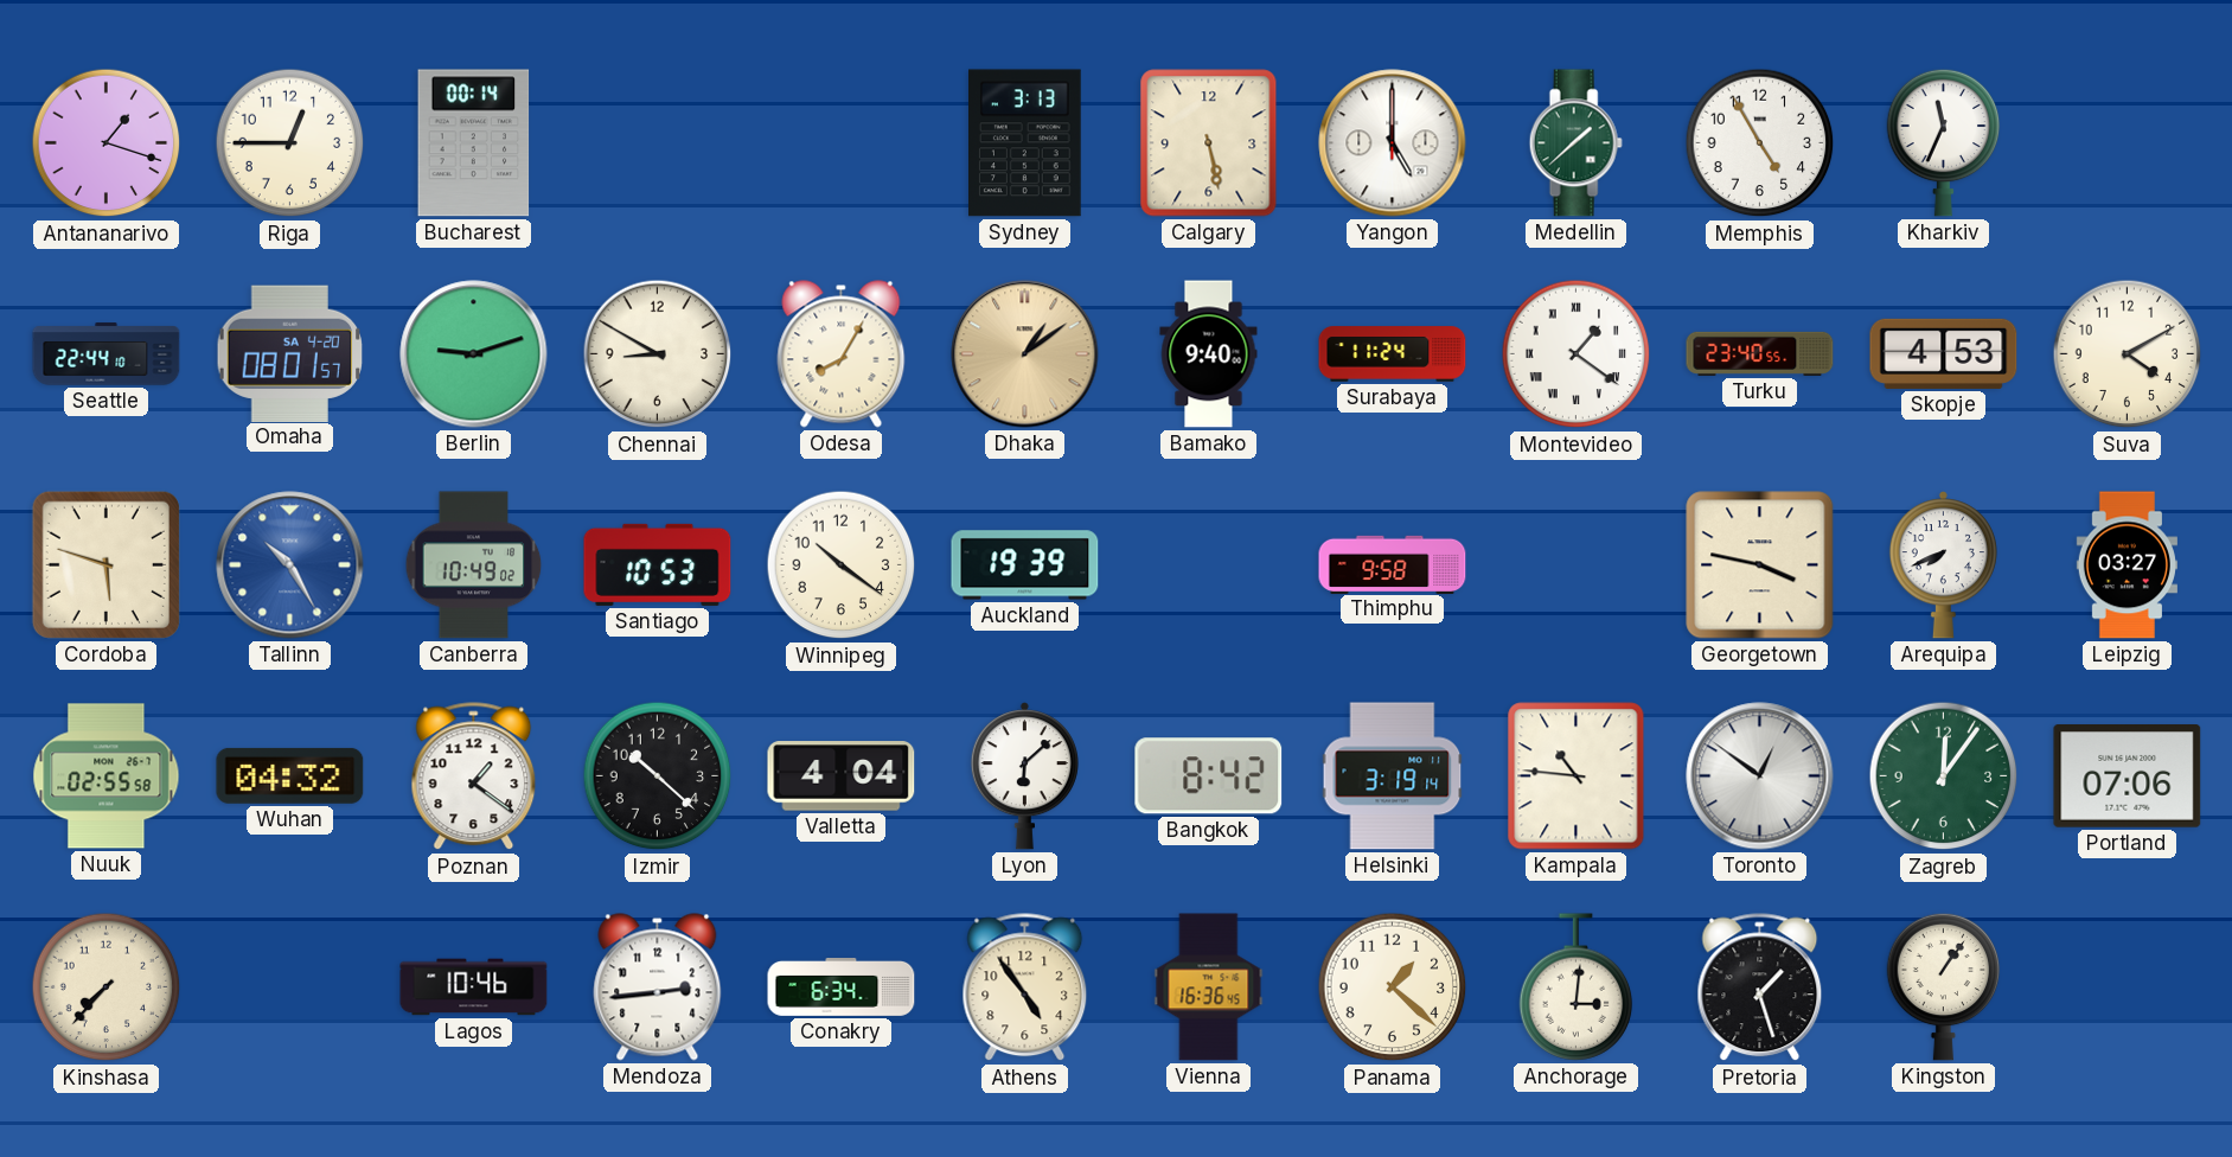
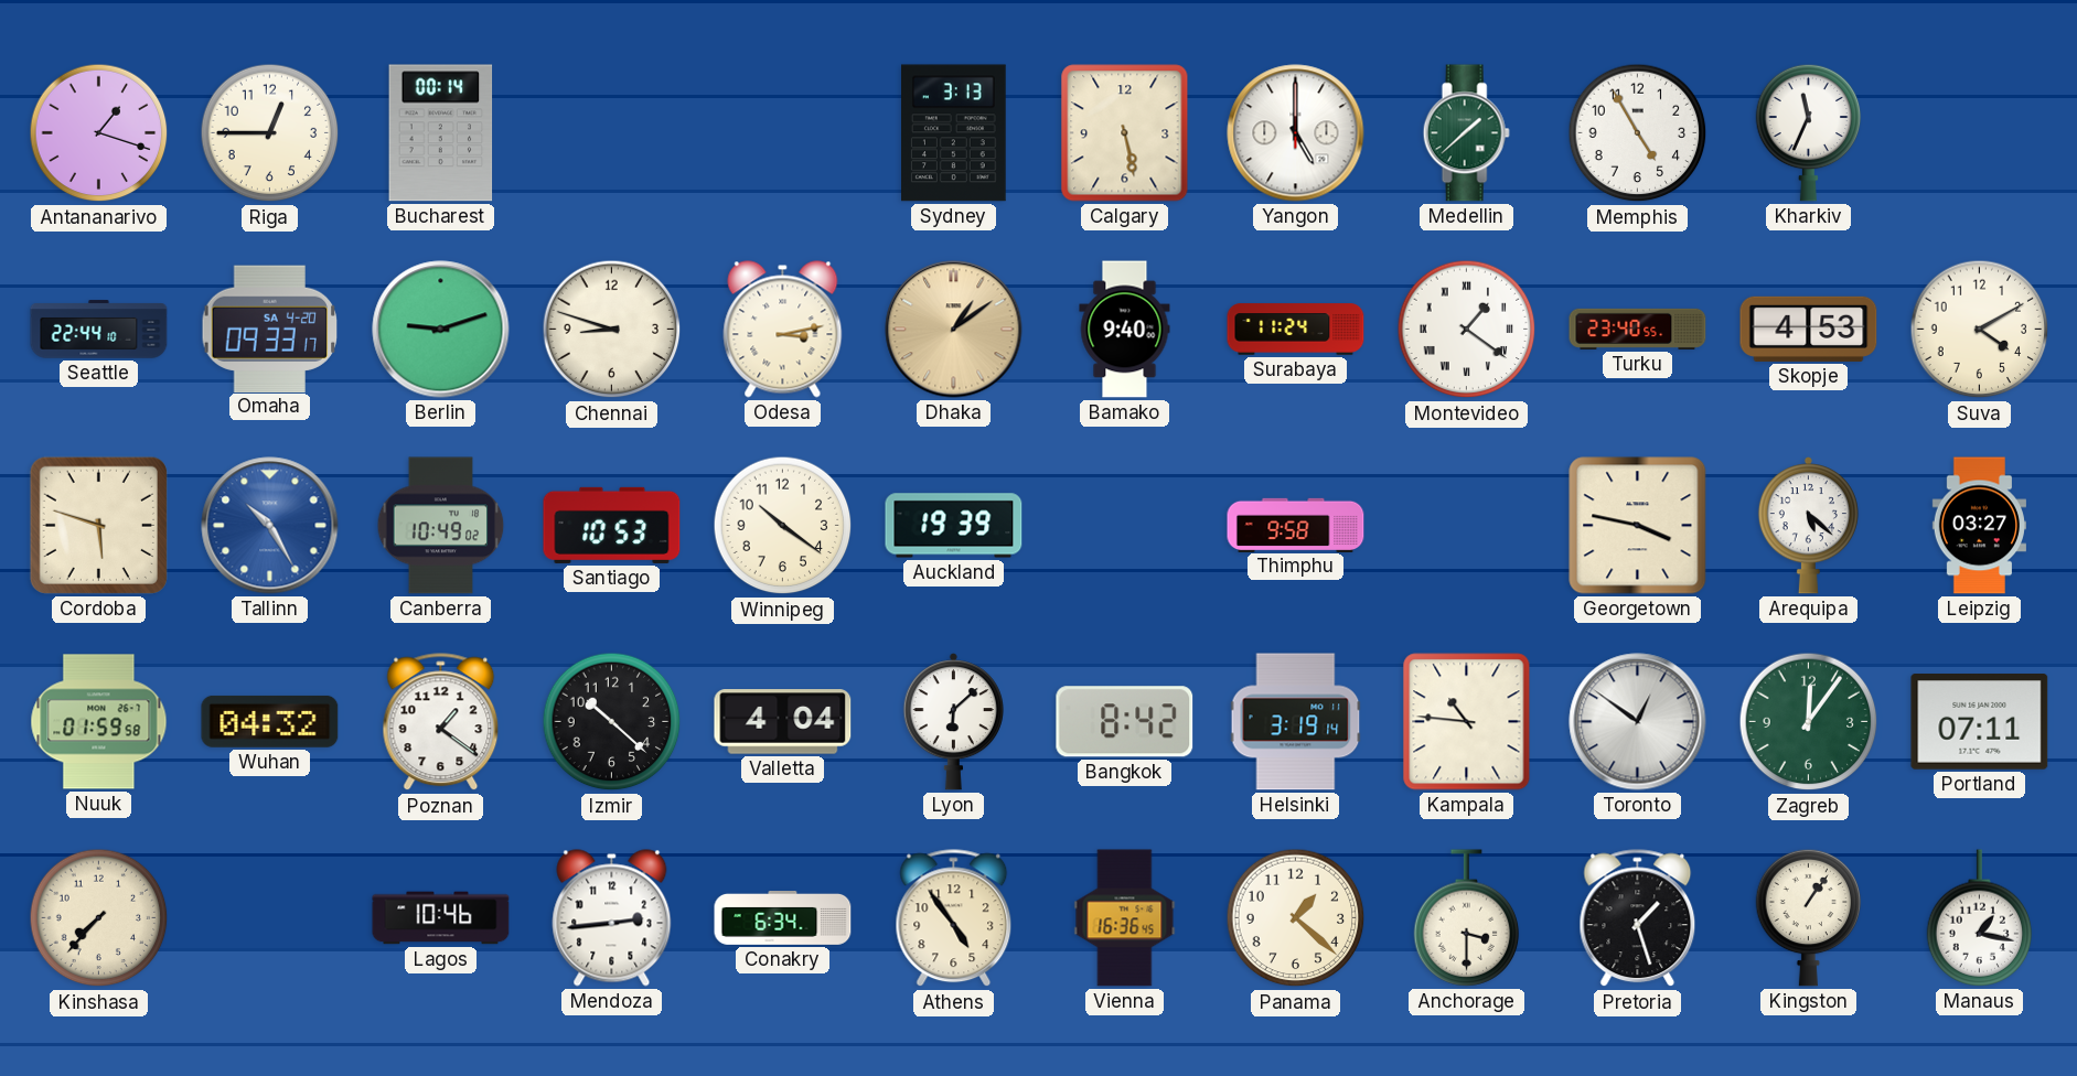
Omaha: 08:01 -> 09:33
Chennai: 8:50 -> 8:48
Odesa: 8:05 -> 3:13
Arequipa: 7:41 -> 5:22
Nuuk: 02:55 -> 01:59
Portland: 07:06 -> 07:11
Anchorage: 3:01 -> 3:30
Manaus: none -> 1:17
